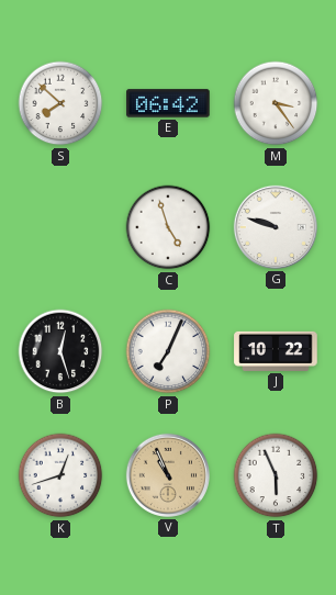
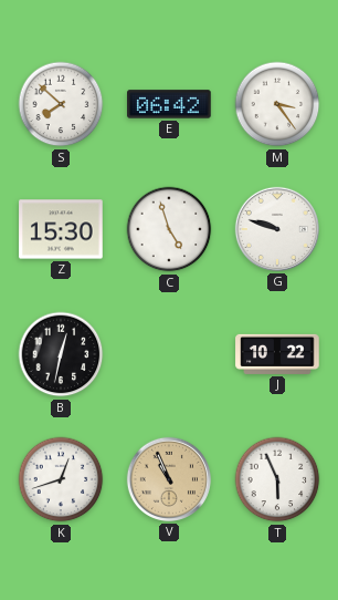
Z: none -> 15:30
B: 12:27 -> 12:32
P: 7:04 -> none
